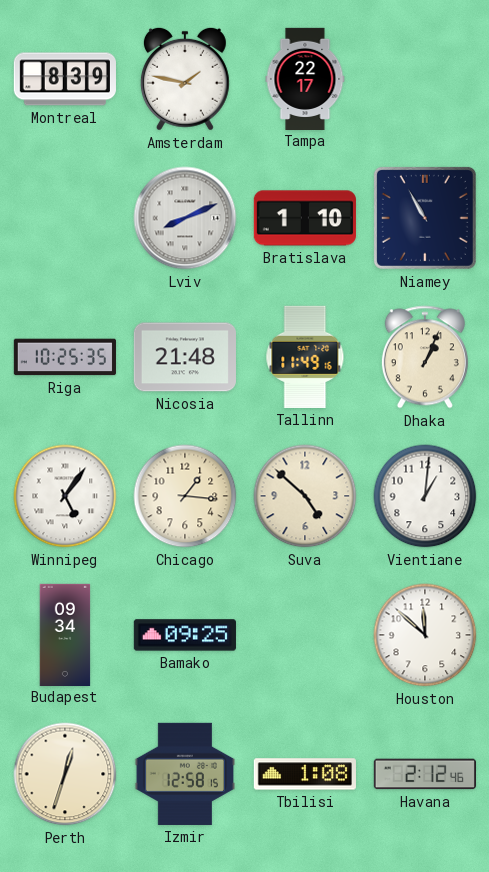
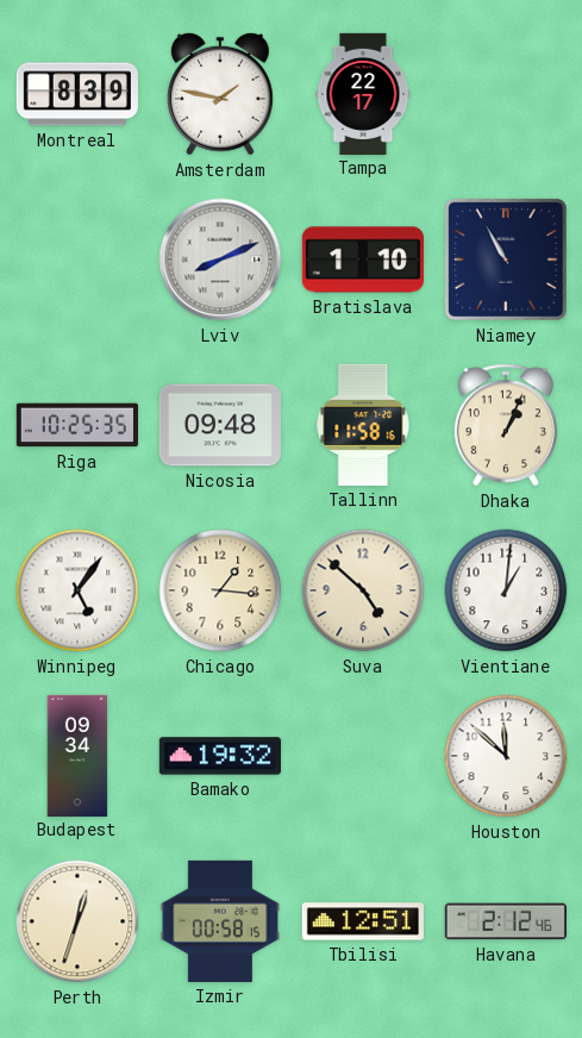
Nicosia: 21:48 -> 09:48
Tallinn: 11:49 -> 11:58
Bamako: 09:25 -> 19:32
Izmir: 12:58 -> 00:58
Tbilisi: 1:08 -> 12:51
